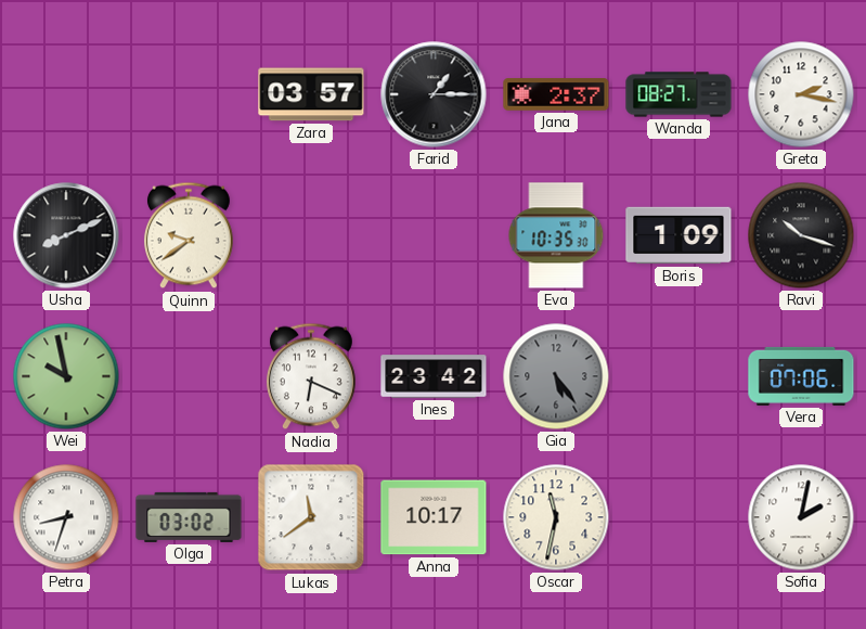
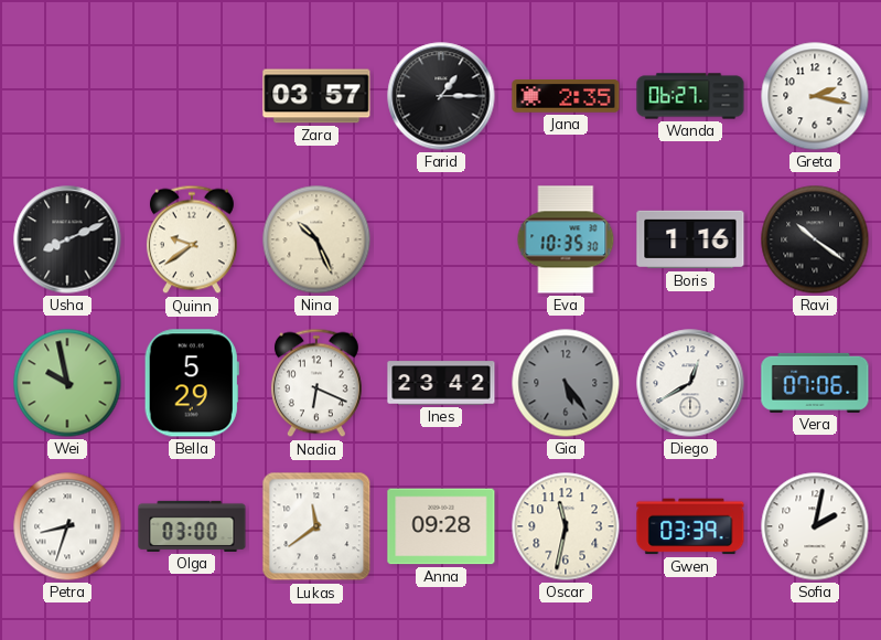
Jana: 2:37 -> 2:35
Wanda: 08:27 -> 06:27
Nina: none -> 10:26
Boris: 1:09 -> 1:16
Ravi: 10:18 -> 10:21
Bella: none -> 5:29
Diego: none -> 12:40
Olga: 03:02 -> 03:00
Anna: 10:17 -> 09:28
Gwen: none -> 03:39
